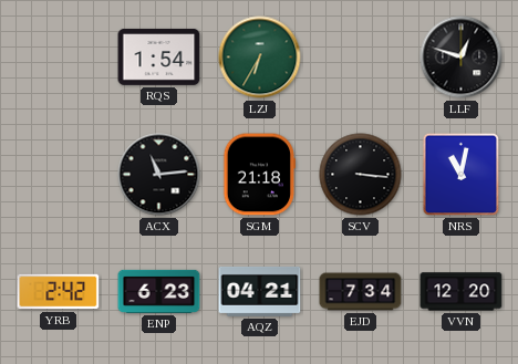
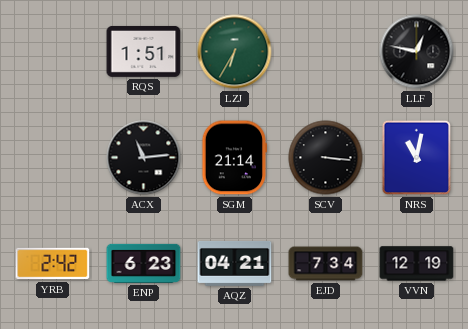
RQS: 1:54 -> 1:51
LLF: 12:48 -> 12:47
SGM: 21:18 -> 21:14
VVN: 12:20 -> 12:19
